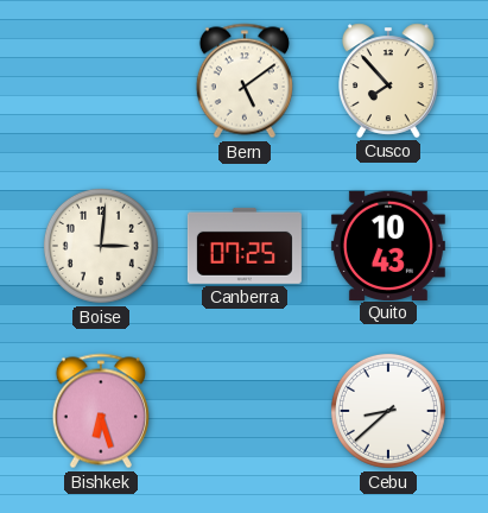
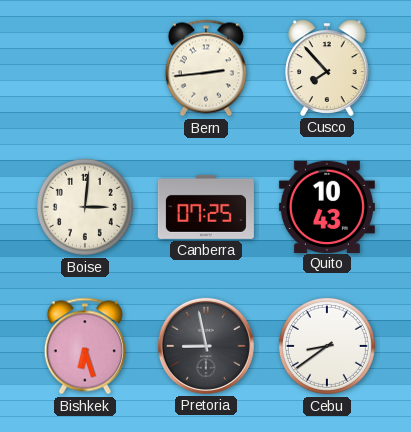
Bern: 5:09 -> 2:44
Pretoria: none -> 8:58
Cebu: 8:38 -> 8:39
